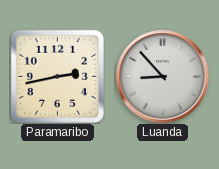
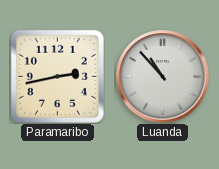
Luanda: 8:53 -> 10:53
